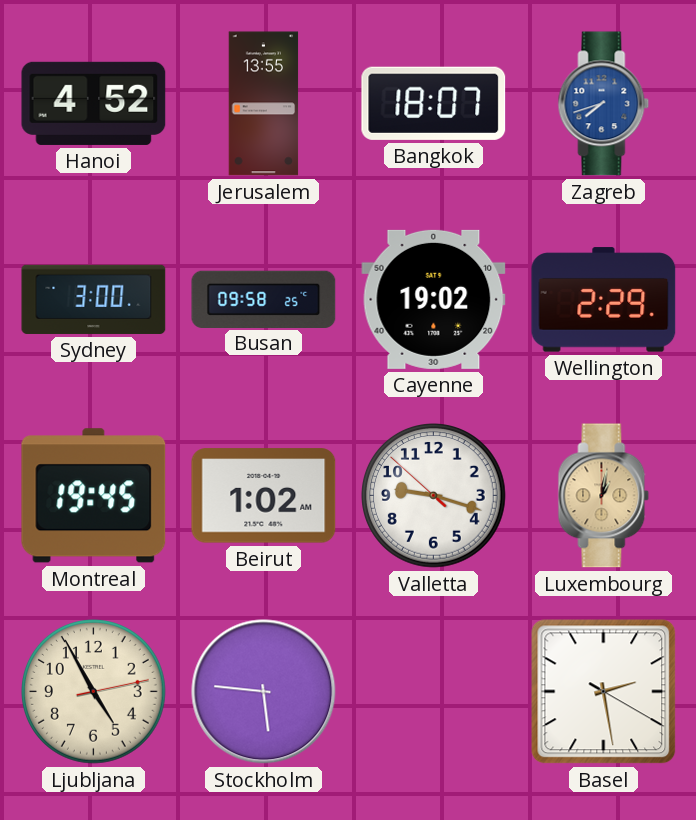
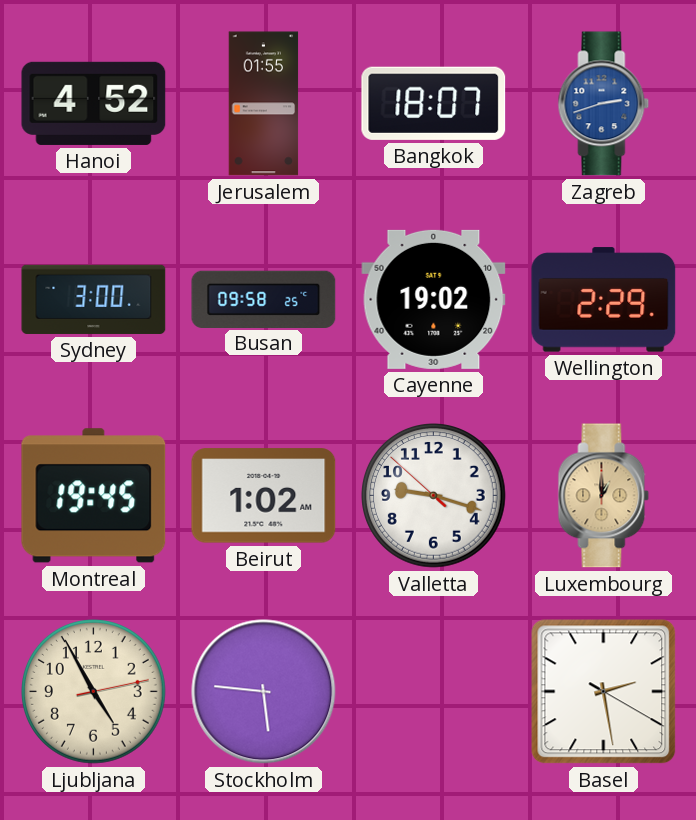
Jerusalem: 13:55 -> 01:55
Zagreb: 7:42 -> 2:42
Luxembourg: 1:02 -> 1:00
